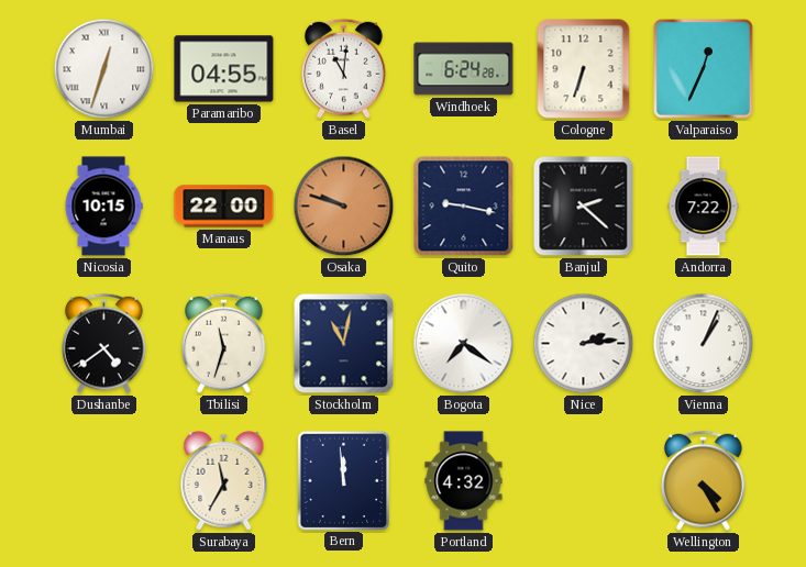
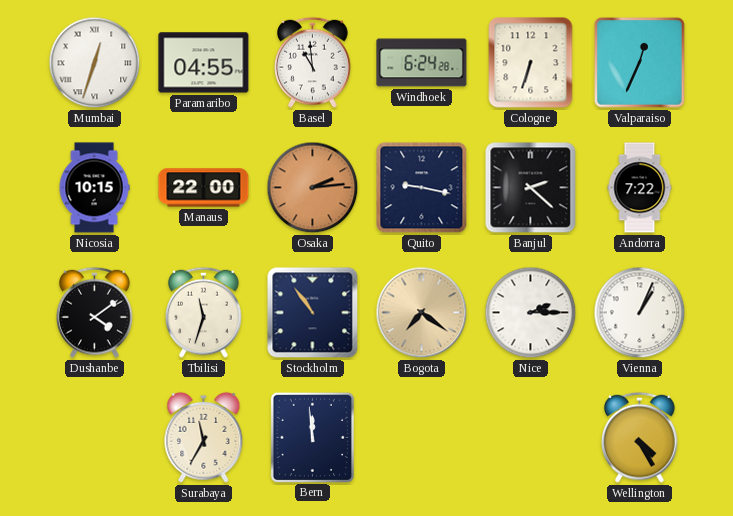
Basel: 11:01 -> 10:59
Osaka: 9:48 -> 2:14
Dushanbe: 4:39 -> 4:09
Stockholm: 11:02 -> 10:54
Bogota dial: white -> champagne
Nice: 2:14 -> 2:15
Portland: 4:32 -> none
